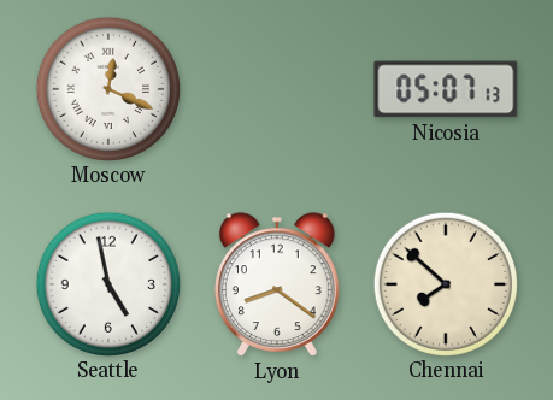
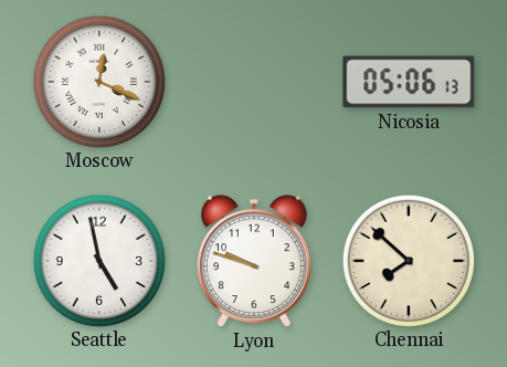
Nicosia: 05:07 -> 05:06
Lyon: 8:21 -> 9:48
